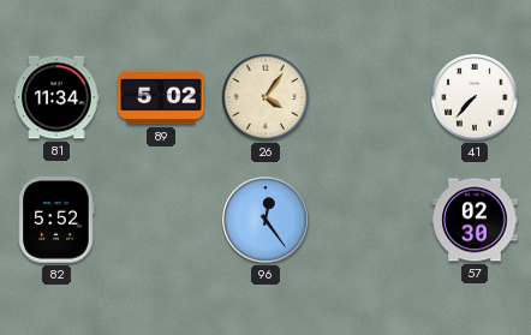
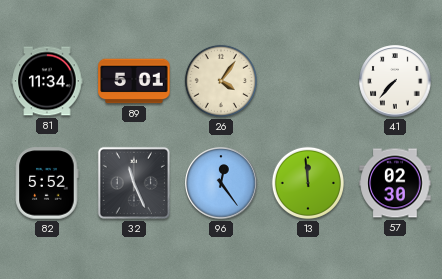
89: 5:02 -> 5:01
32: none -> 11:26
13: none -> 11:59
